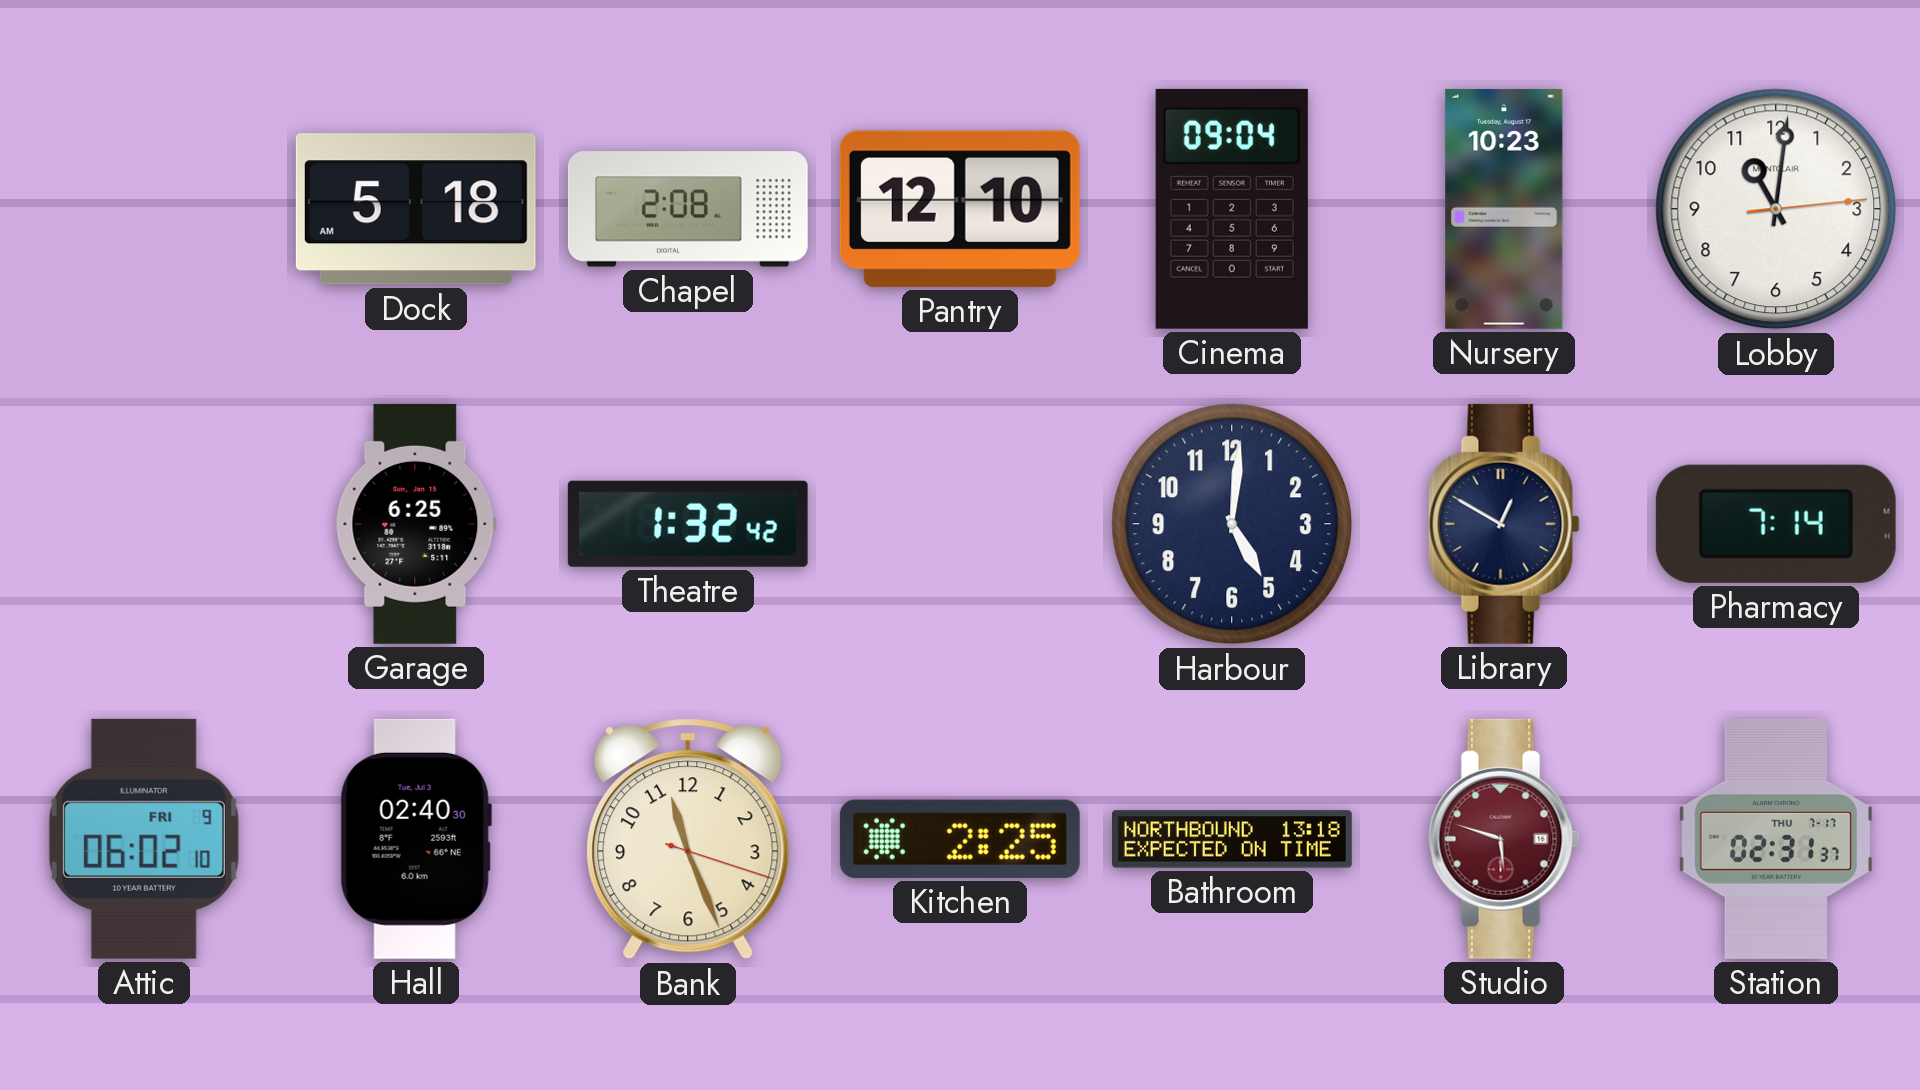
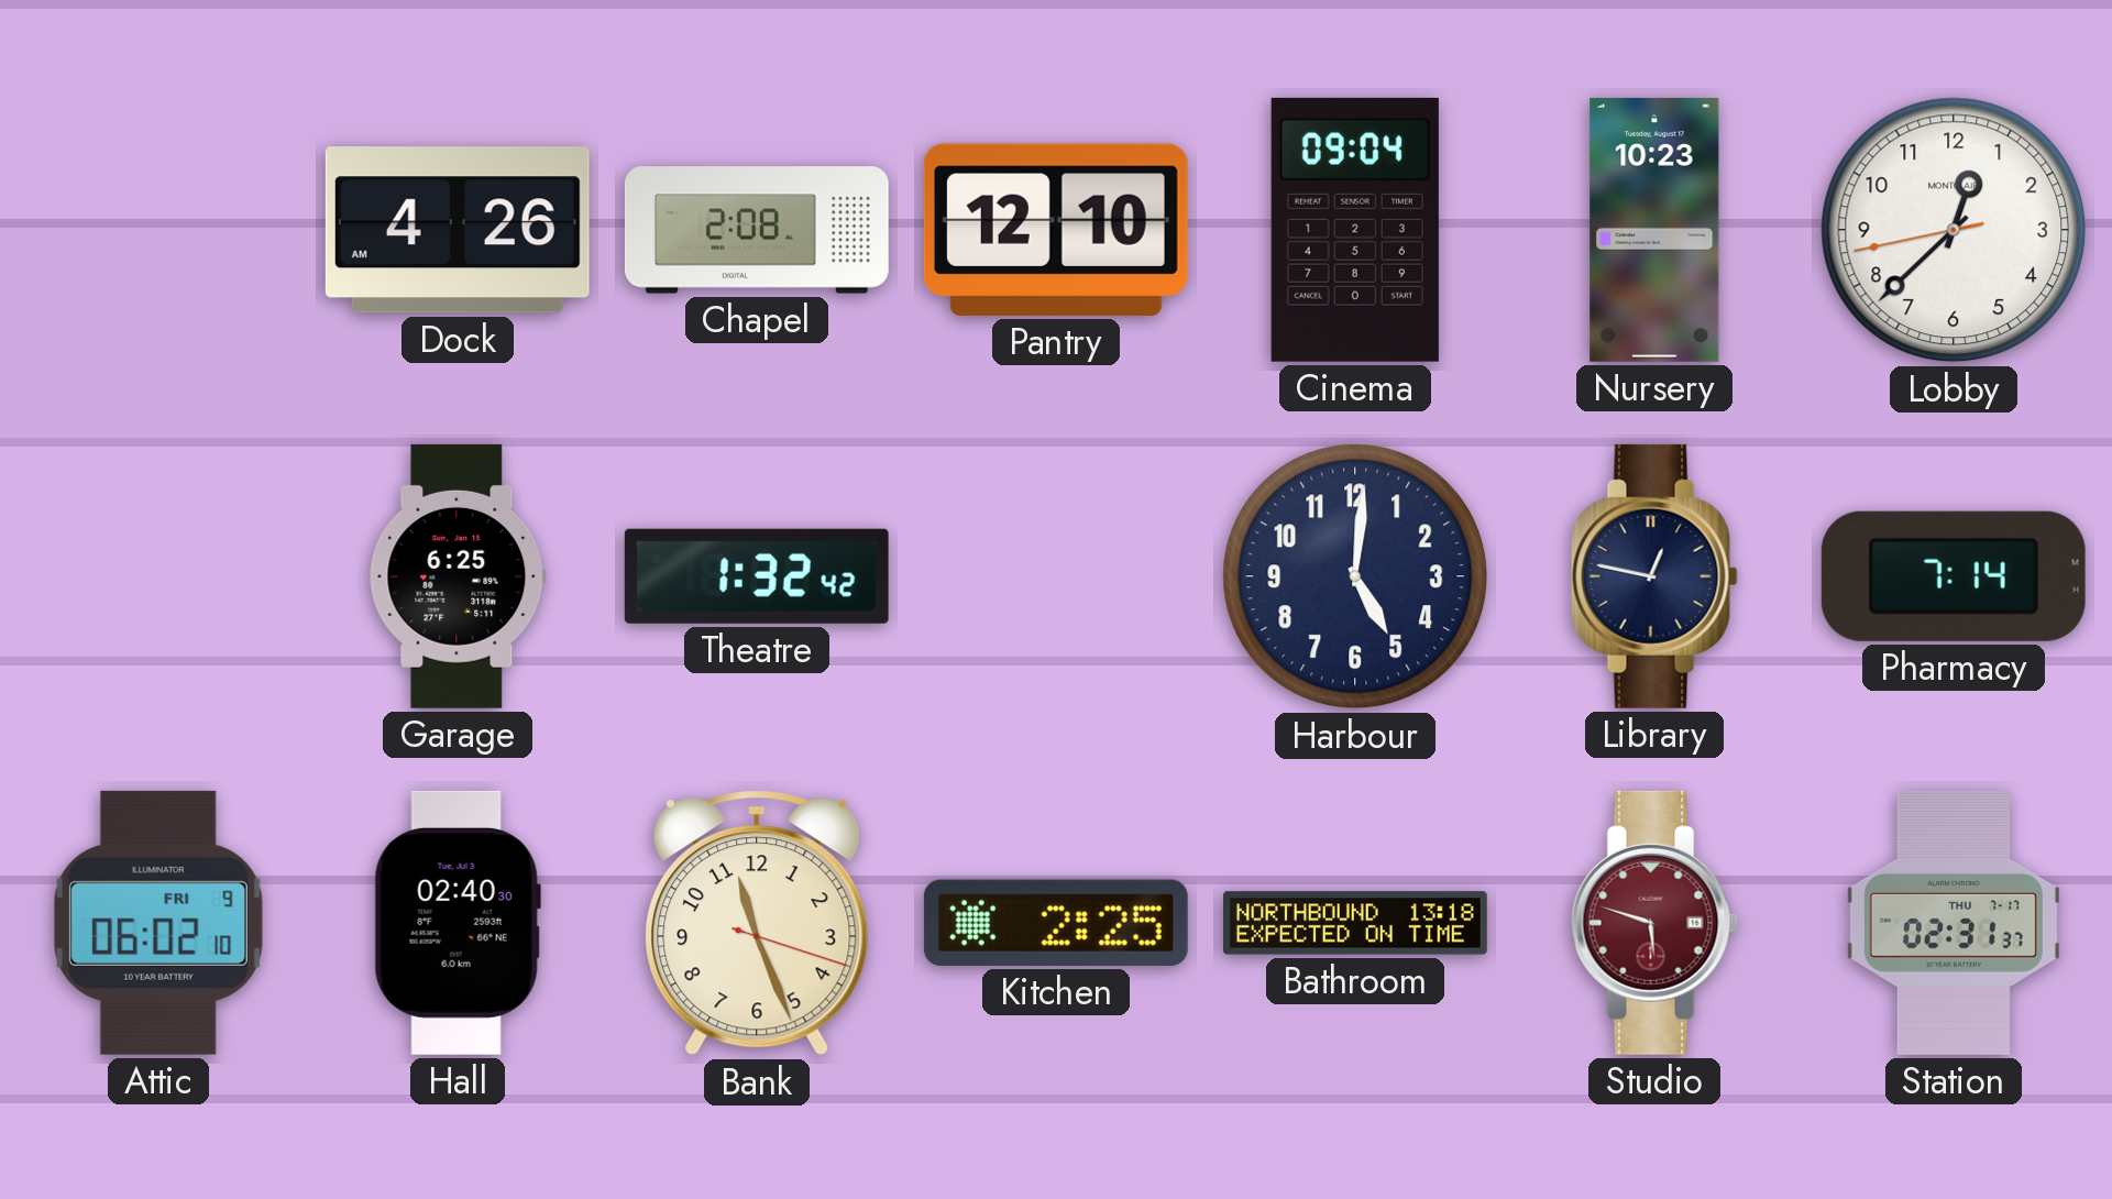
Dock: 5:18 -> 4:26
Lobby: 11:01 -> 12:37
Library: 12:50 -> 12:47
